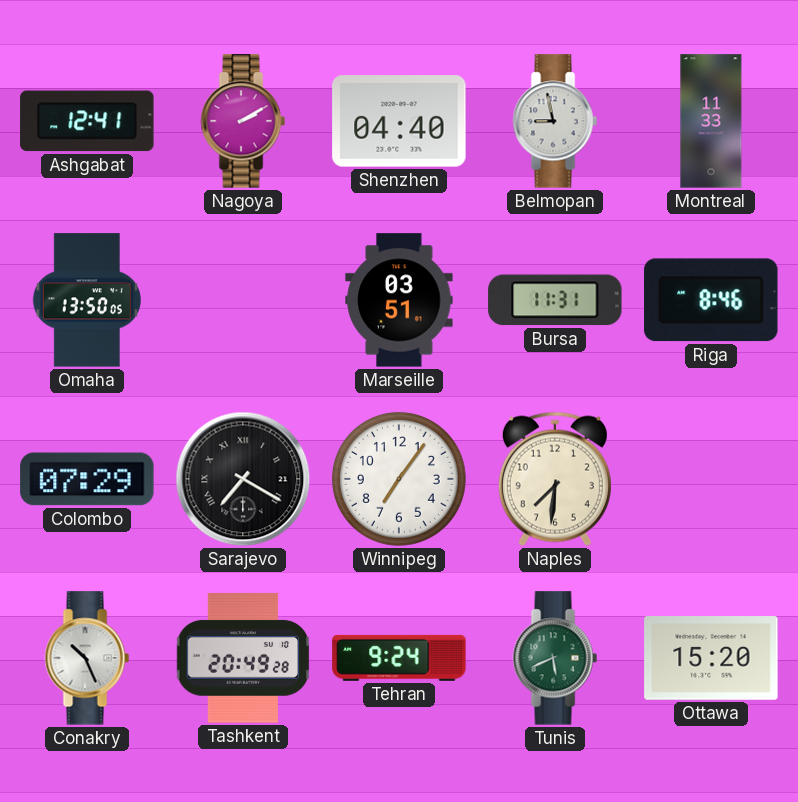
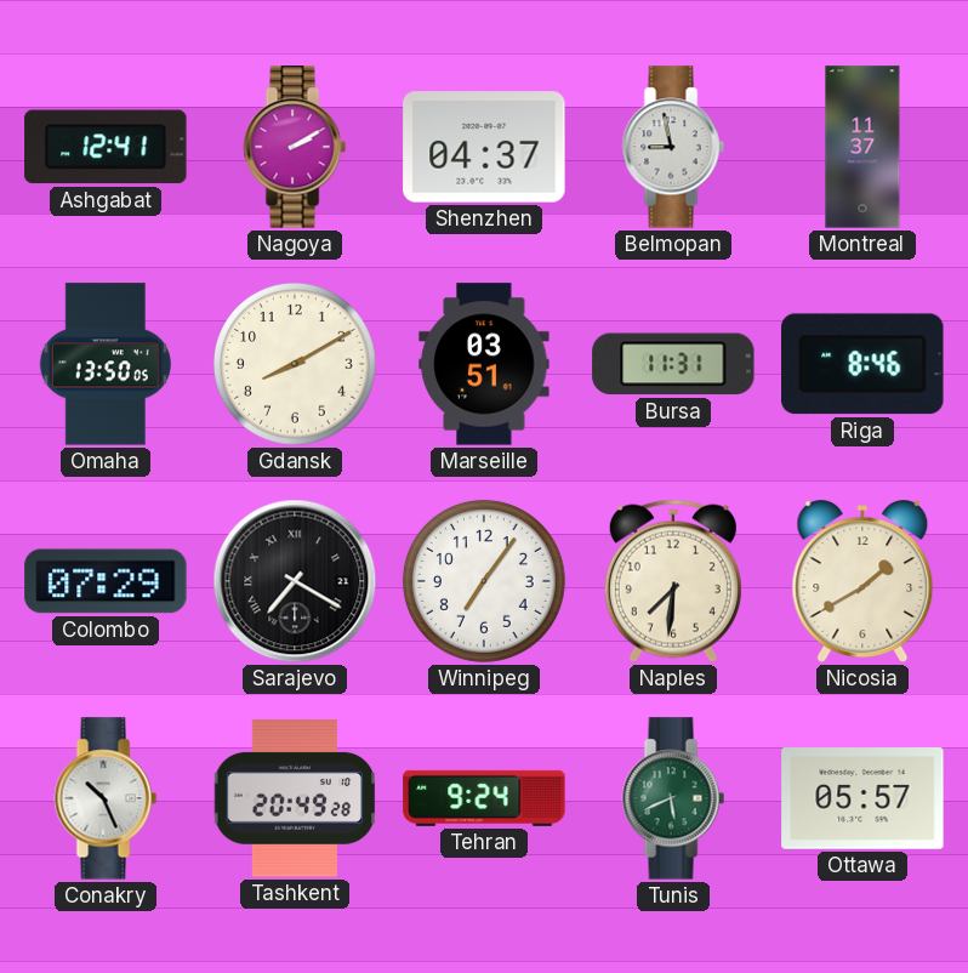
Shenzhen: 04:40 -> 04:37
Montreal: 11:33 -> 11:37
Gdansk: none -> 8:10
Nicosia: none -> 1:40
Ottawa: 15:20 -> 05:57
